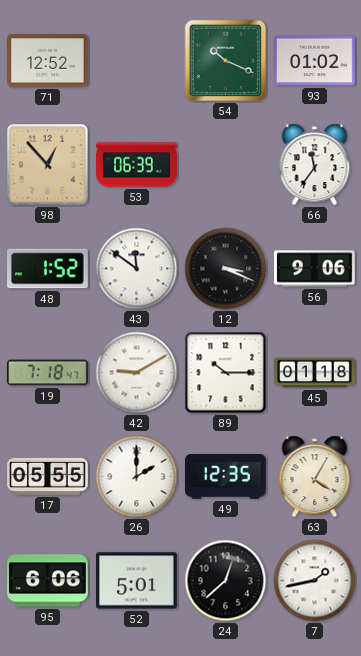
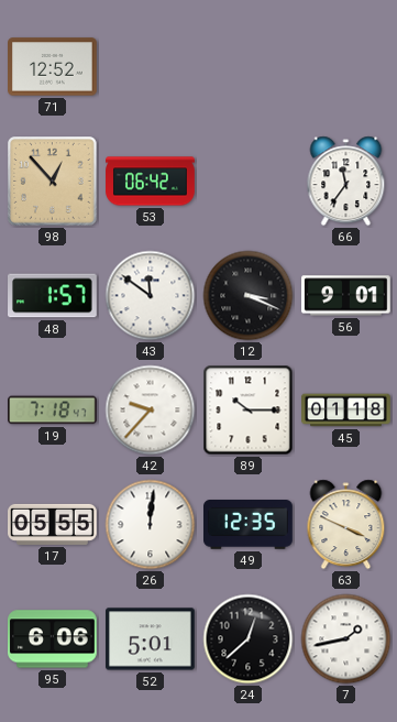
54: 10:19 -> none
93: 01:02 -> none
53: 06:39 -> 06:42
48: 1:52 -> 1:57
56: 9:06 -> 9:01
42: 9:10 -> 9:37
26: 2:00 -> 12:01
63: 4:05 -> 3:49
